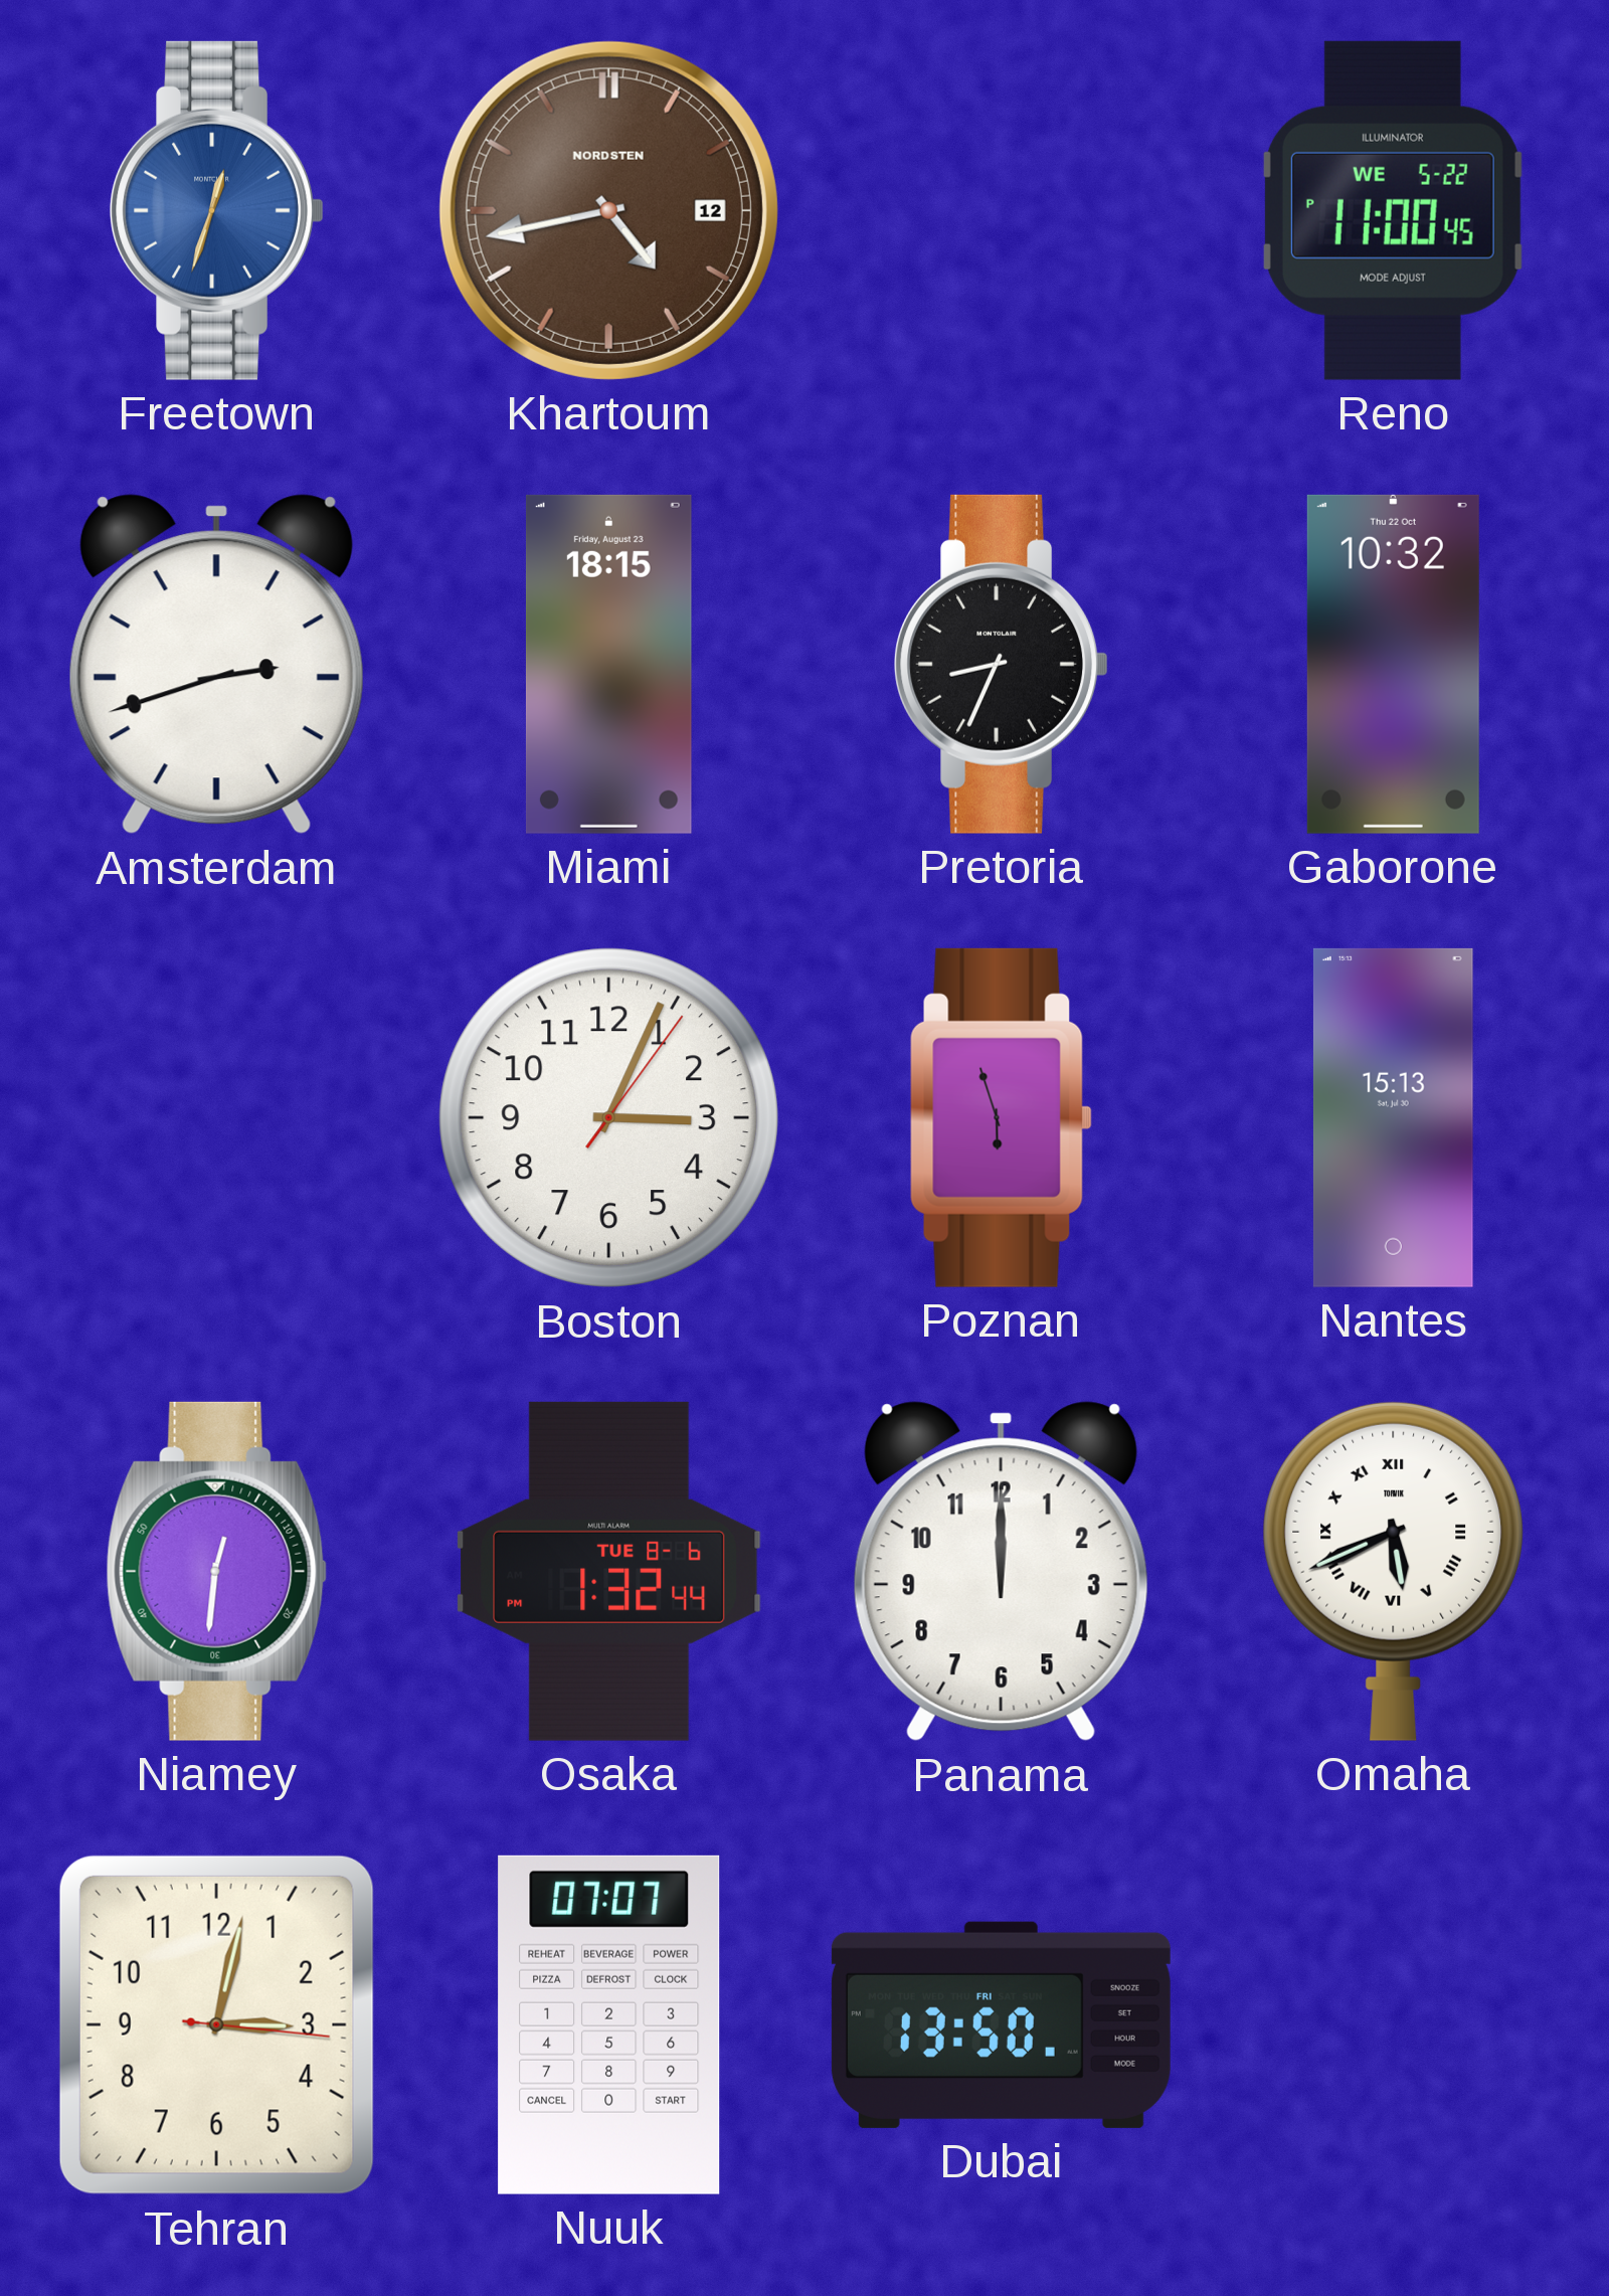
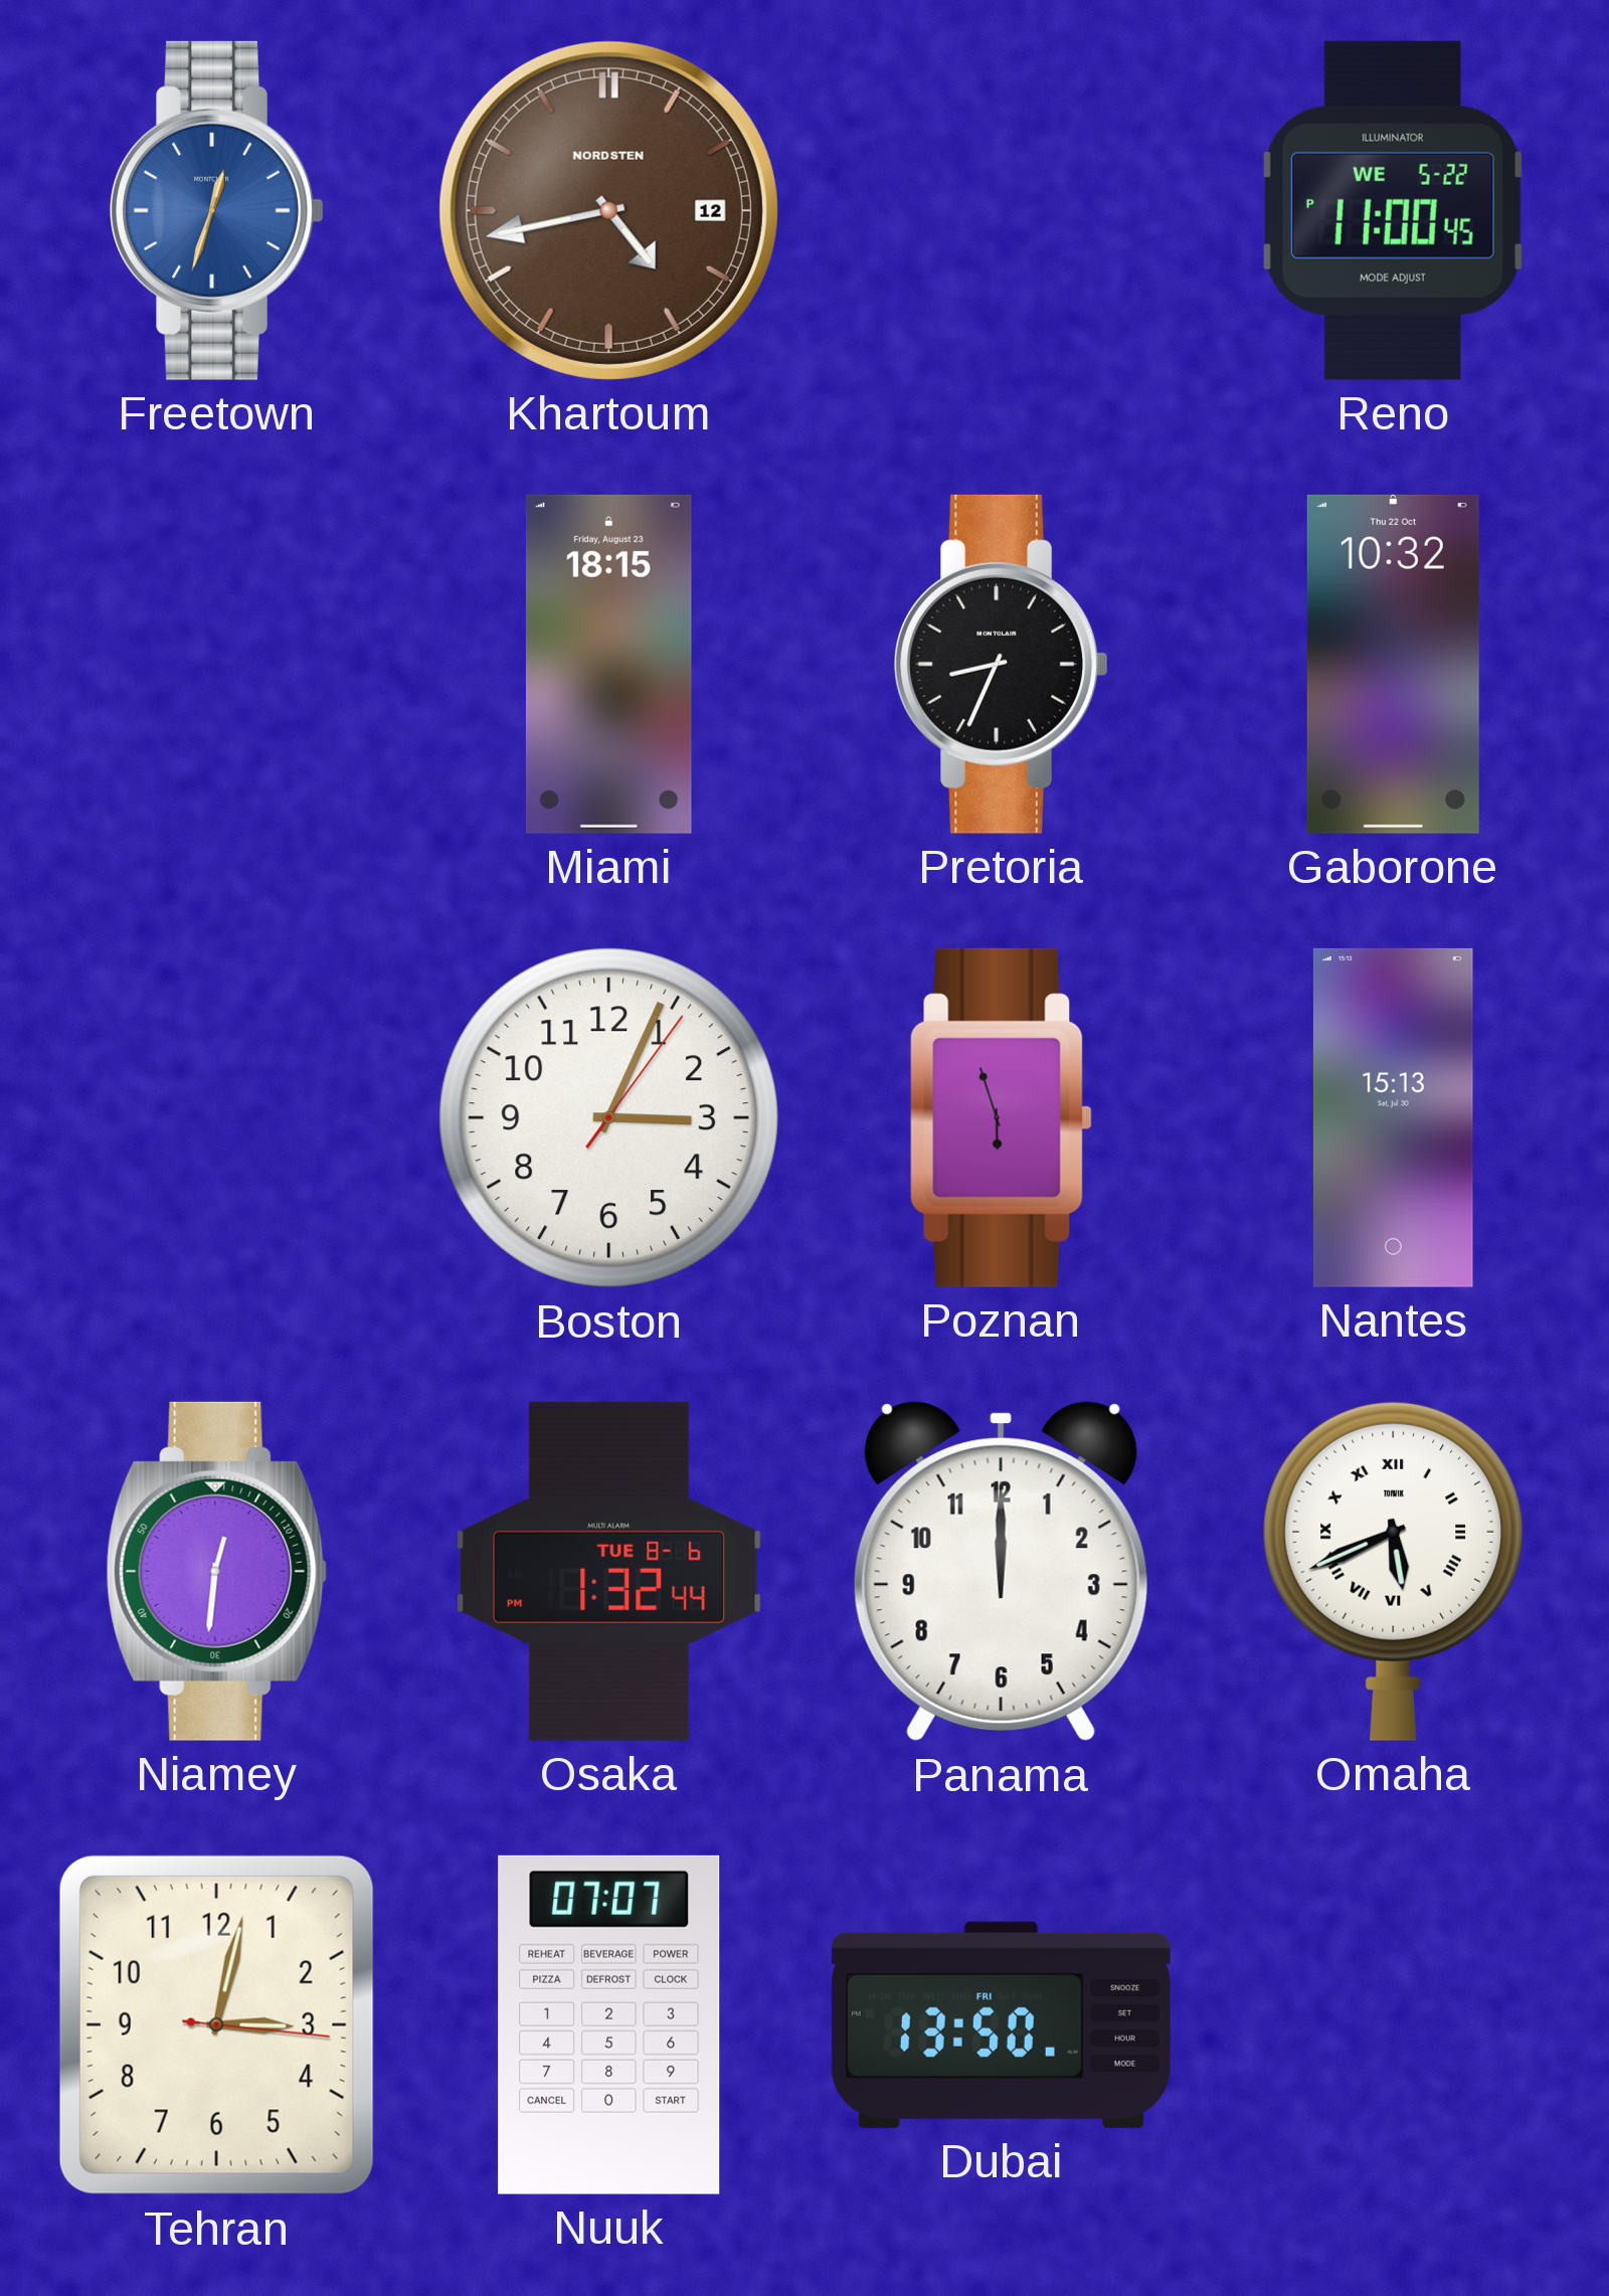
Amsterdam: 2:42 -> none
